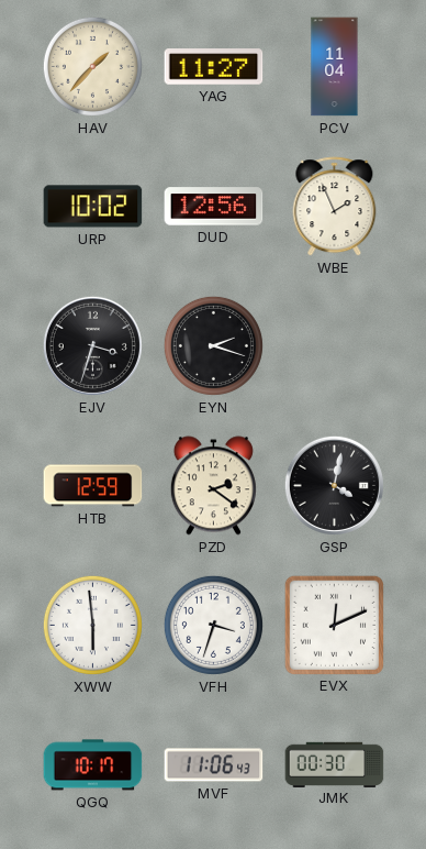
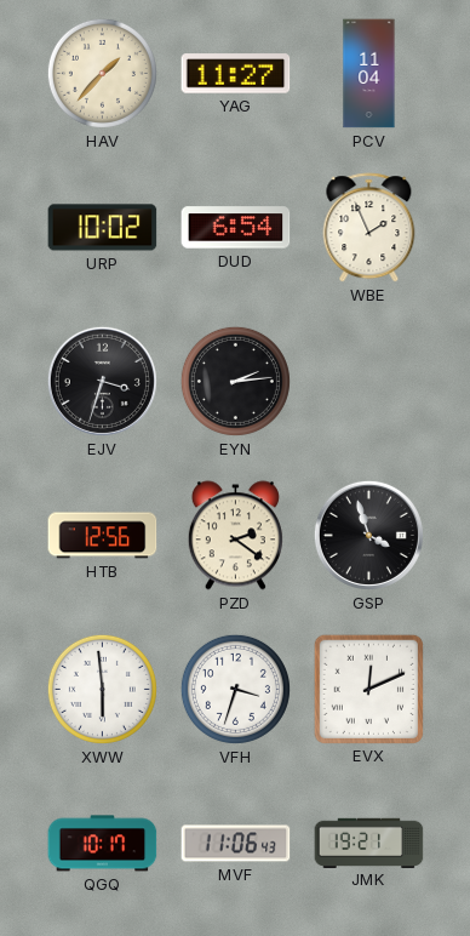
DUD: 12:56 -> 6:54
EYN: 2:18 -> 2:14
HTB: 12:59 -> 12:56
GSP: 4:02 -> 3:57
JMK: 00:30 -> 19:21
